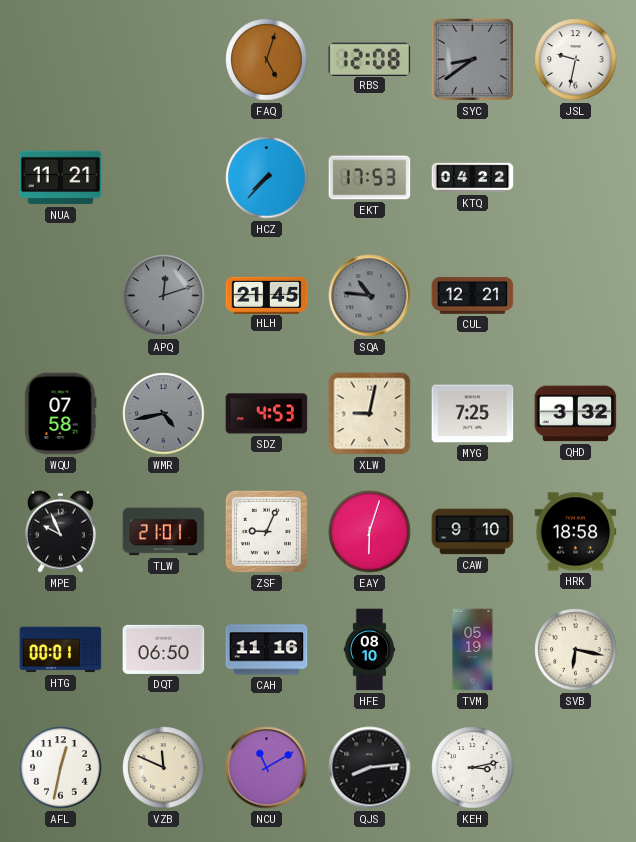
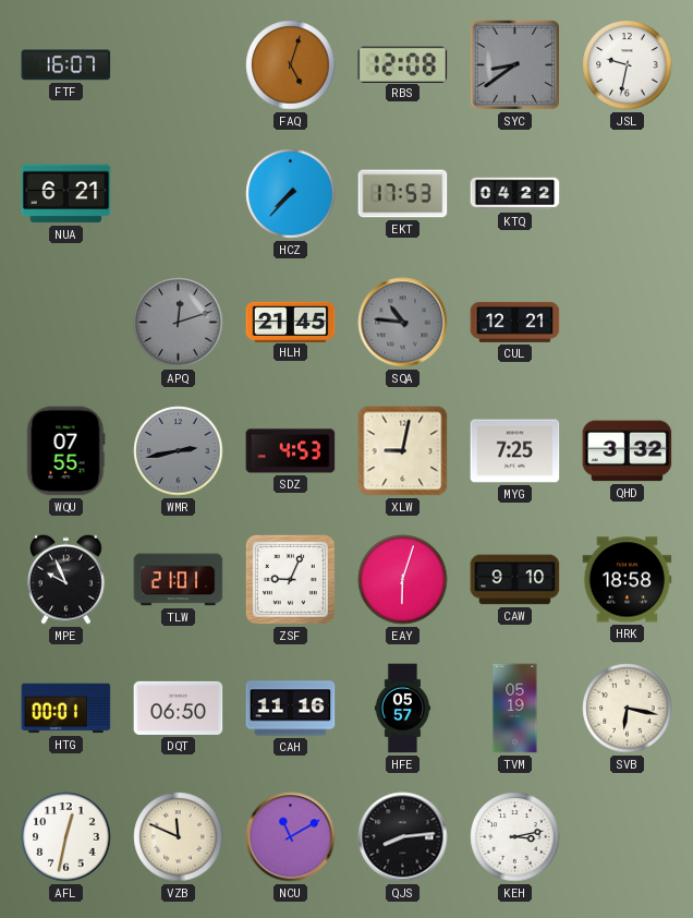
FTF: none -> 16:07
NUA: 11:21 -> 6:21
WQU: 07:58 -> 07:55
WMR: 4:43 -> 2:43
HFE: 08:10 -> 05:57
